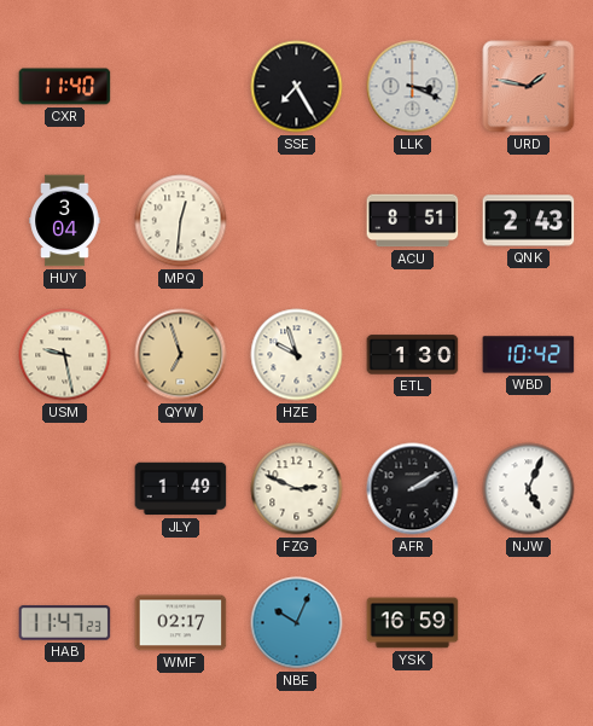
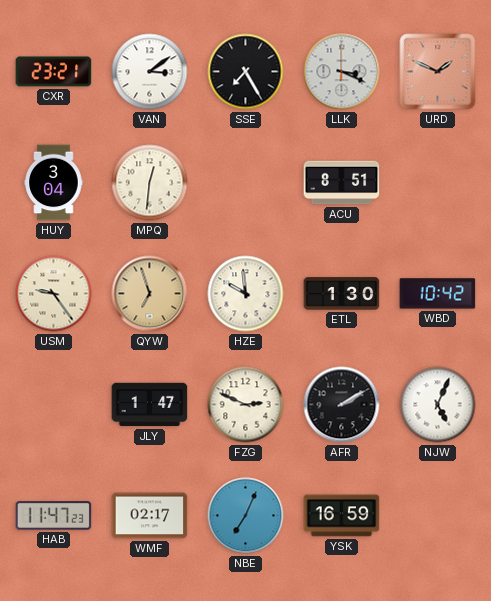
CXR: 11:40 -> 23:21
VAN: none -> 3:09
URD: 1:47 -> 1:49
QNK: 2:43 -> none
USM: 9:28 -> 9:24
HZE: 9:57 -> 9:59
JLY: 1:49 -> 1:47
NBE: 10:04 -> 7:04
